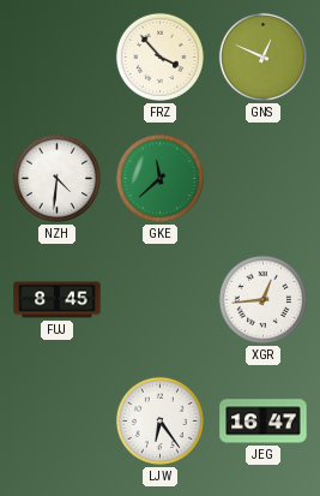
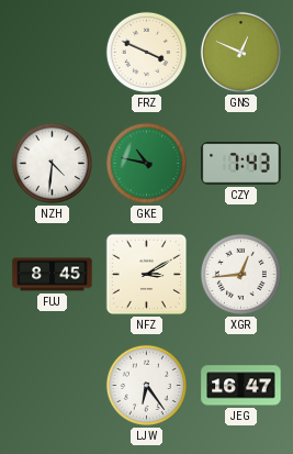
FRZ: 3:53 -> 3:49
GKE: 11:38 -> 10:47
CZY: none -> 7:43
NFZ: none -> 3:10
